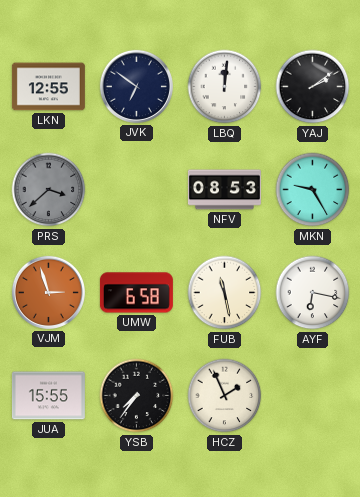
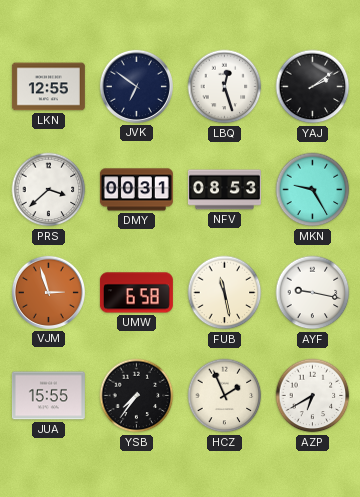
LBQ: 12:01 -> 12:27
PRS dial: grey -> white
DMY: none -> 00:31
AYF: 6:17 -> 9:17
AZP: none -> 6:40
